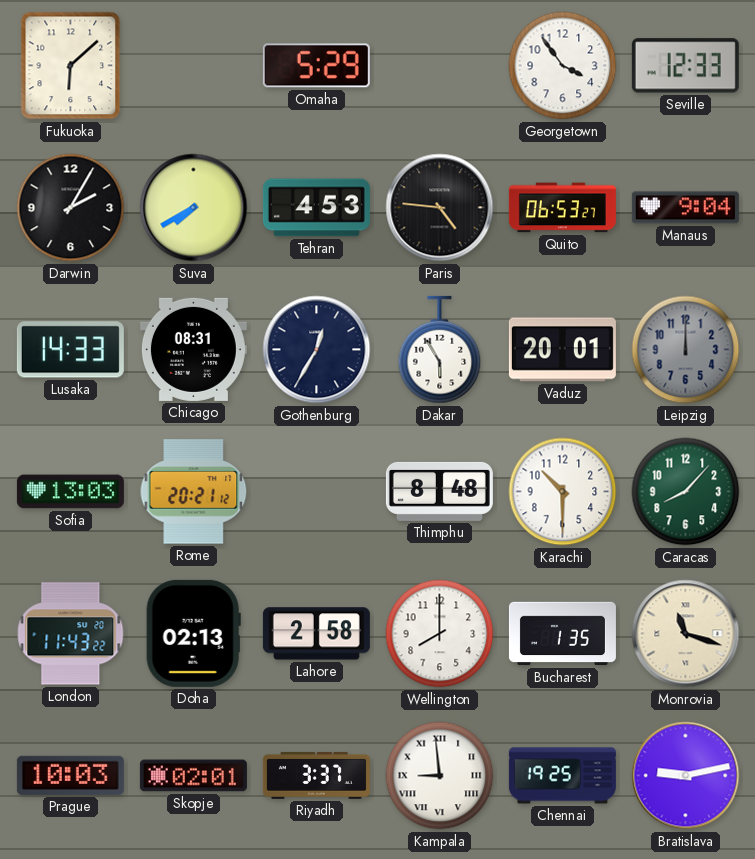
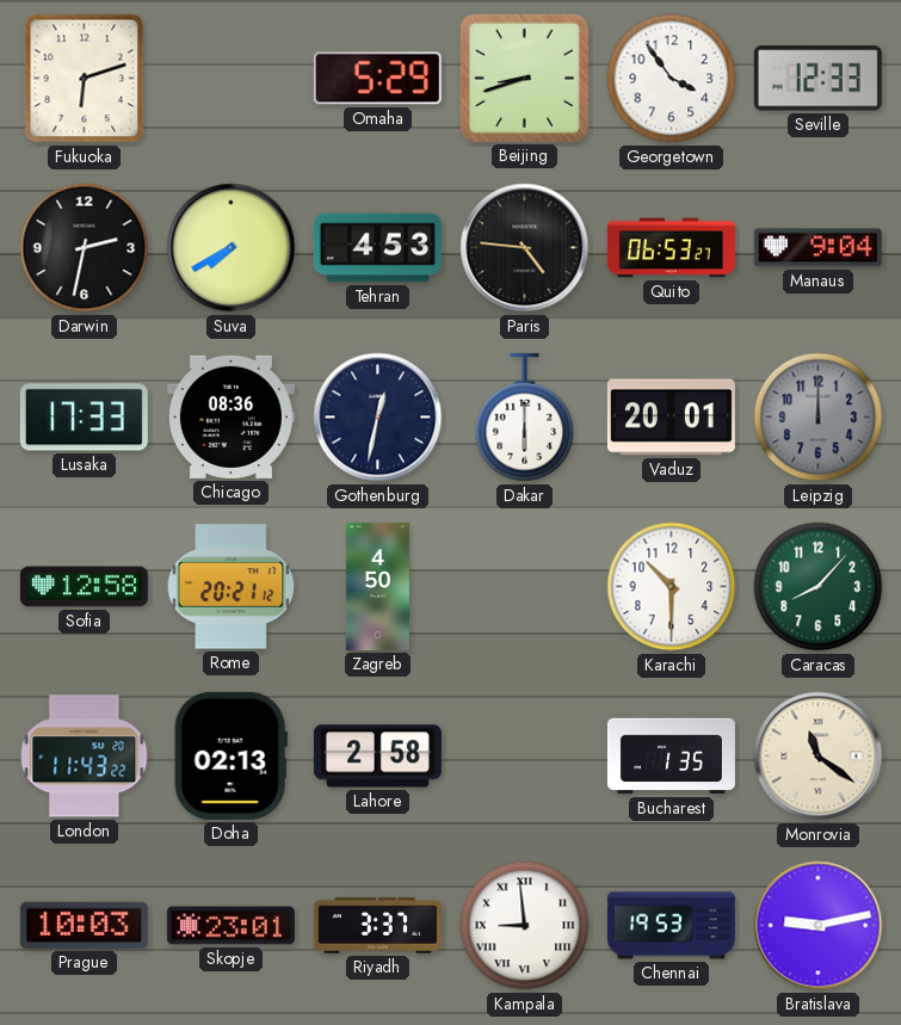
Fukuoka: 6:08 -> 6:12
Beijing: none -> 8:42
Darwin: 2:05 -> 2:32
Lusaka: 14:33 -> 17:33
Chicago: 08:31 -> 08:36
Gothenburg: 12:35 -> 12:32
Dakar: 5:55 -> 6:00
Sofia: 13:03 -> 12:58
Zagreb: none -> 4:50
Thimphu: 8:48 -> none
Wellington: 8:00 -> none
Monrovia: 11:18 -> 11:21
Skopje: 02:01 -> 23:01
Chennai: 19:25 -> 19:53
